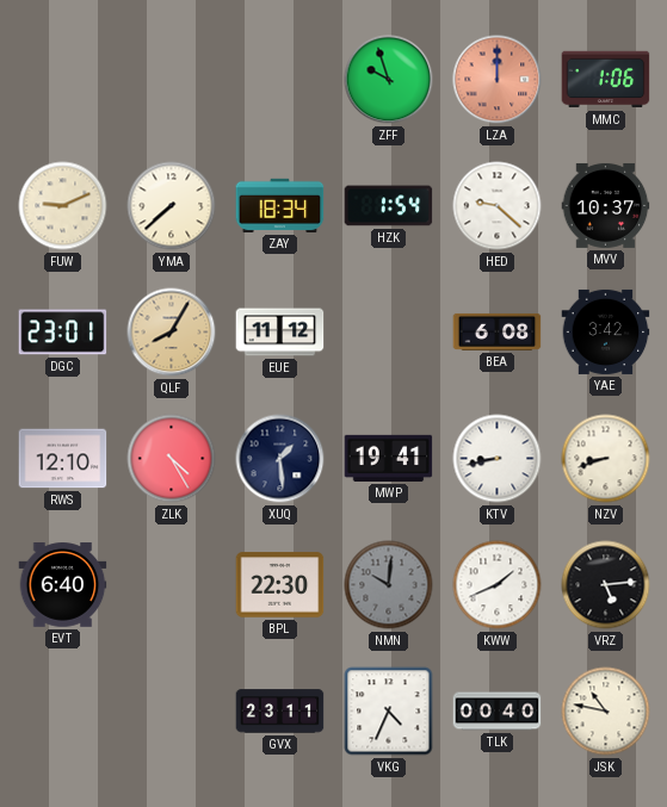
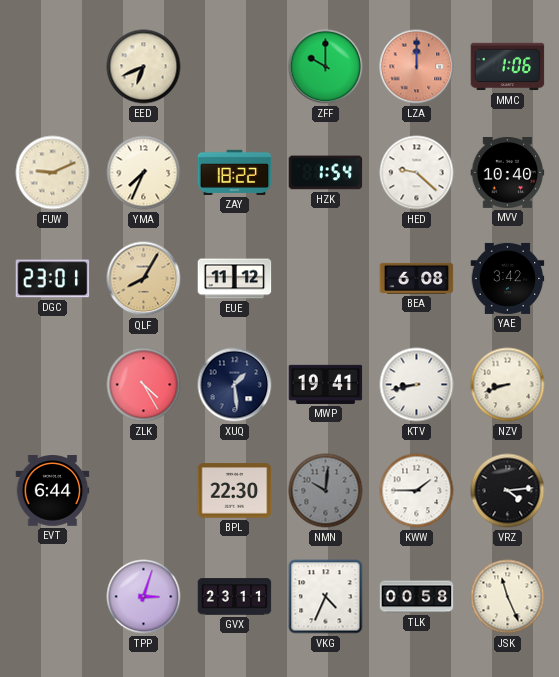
EED: none -> 6:41
ZFF: 9:57 -> 10:00
YMA: 7:38 -> 7:34
ZAY: 18:34 -> 18:22
MVV: 10:37 -> 10:40
RWS: 12:10 -> none
EVT: 6:40 -> 6:44
KWW: 1:41 -> 1:45
VRZ: 5:14 -> 4:14
TPP: none -> 3:03
TLK: 00:40 -> 00:58
JSK: 10:47 -> 11:26
